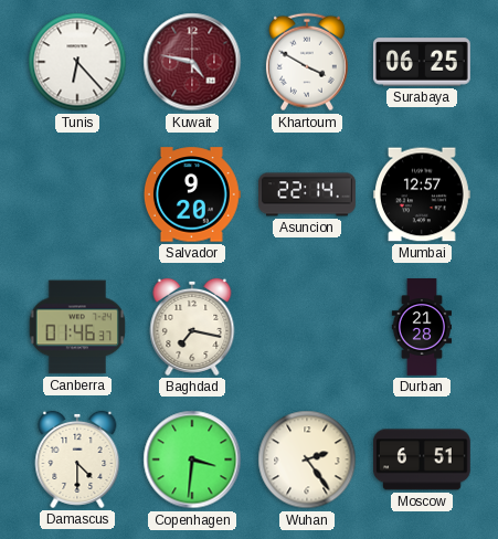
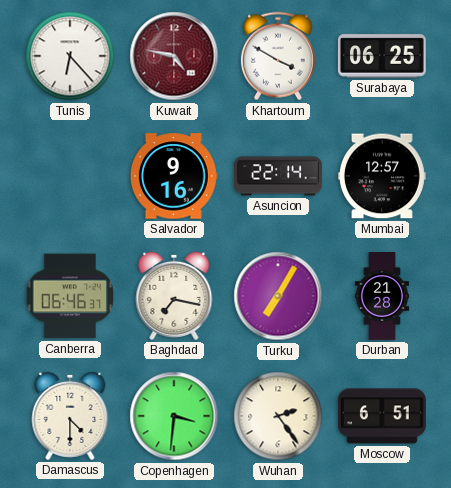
Salvador: 9:20 -> 9:16
Canberra: 01:46 -> 06:46
Turku: none -> 7:05
